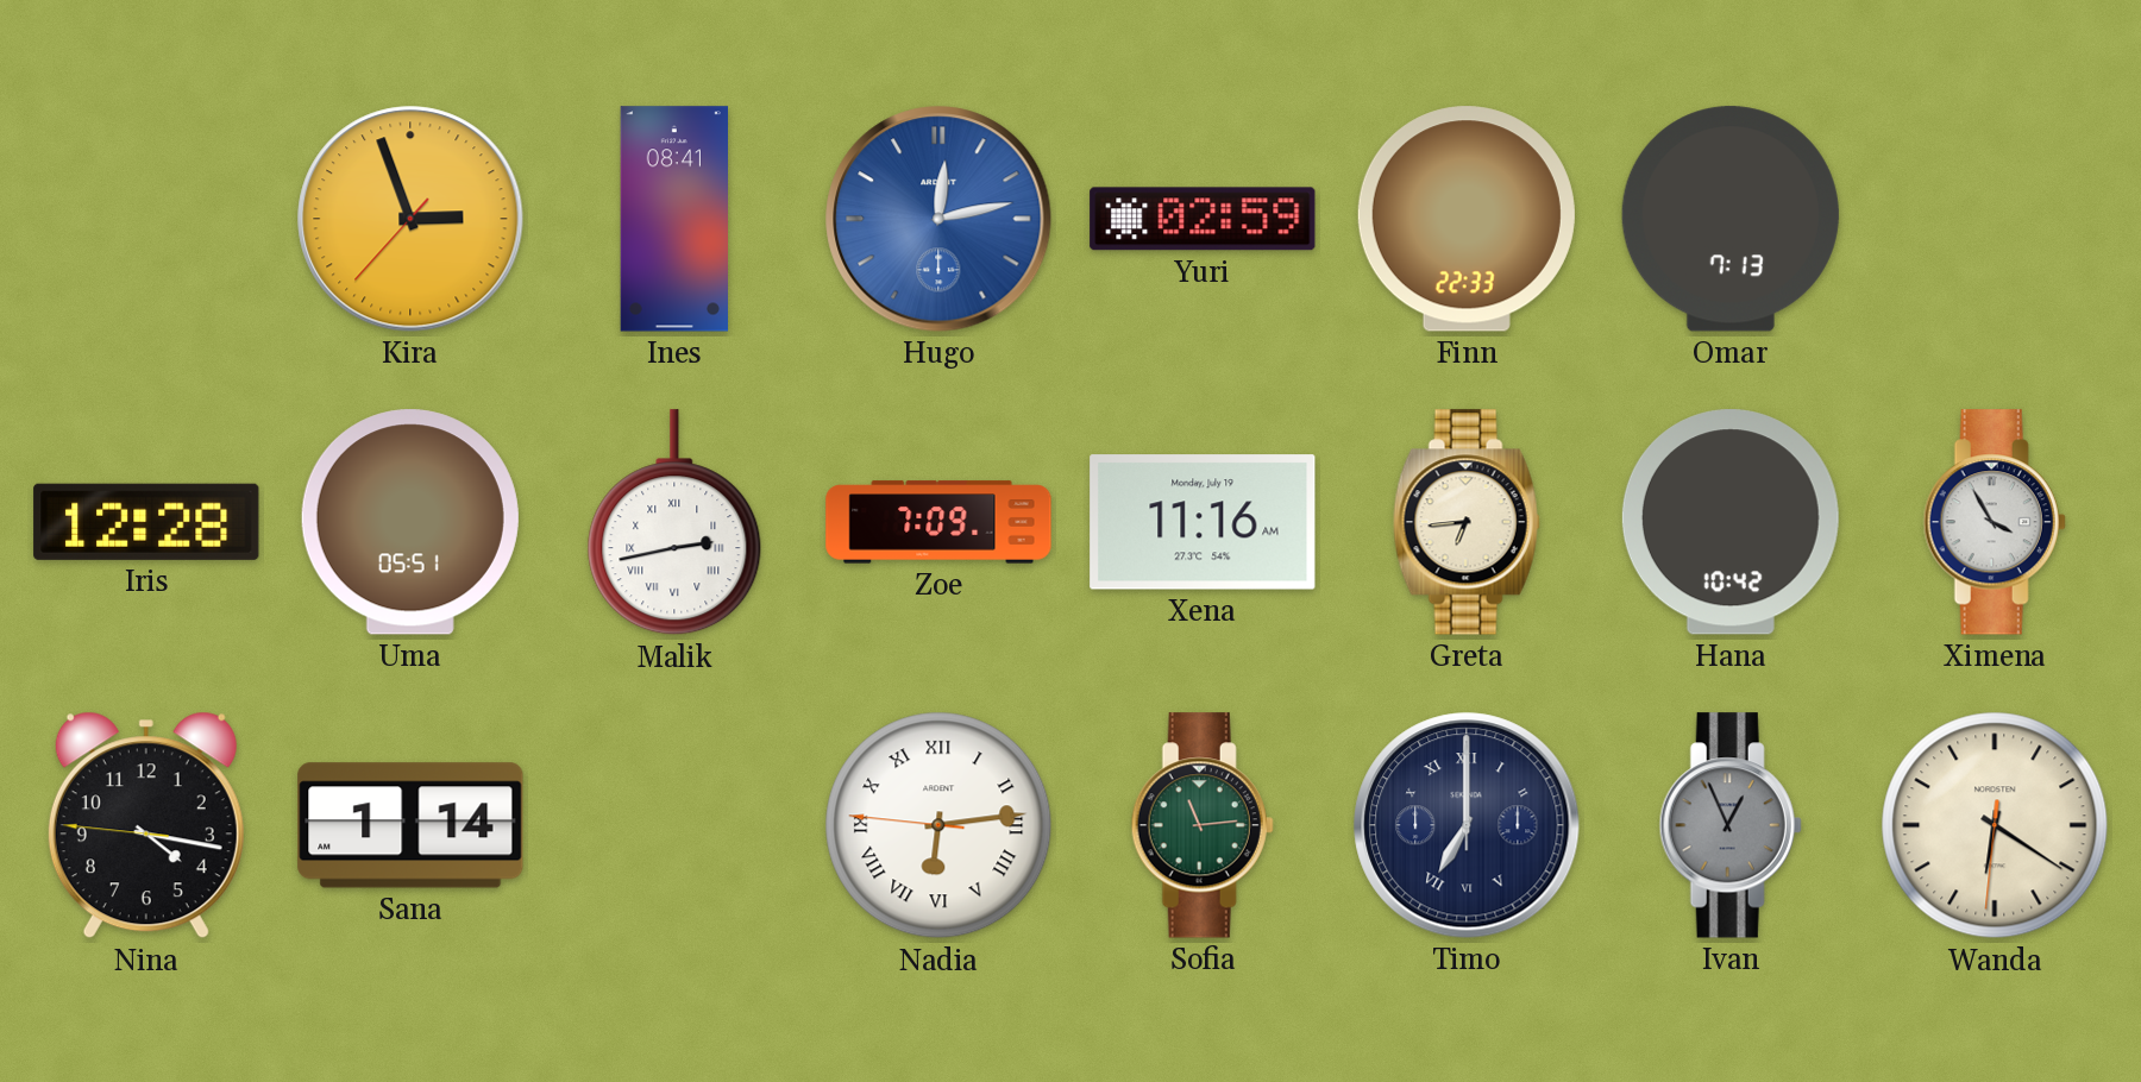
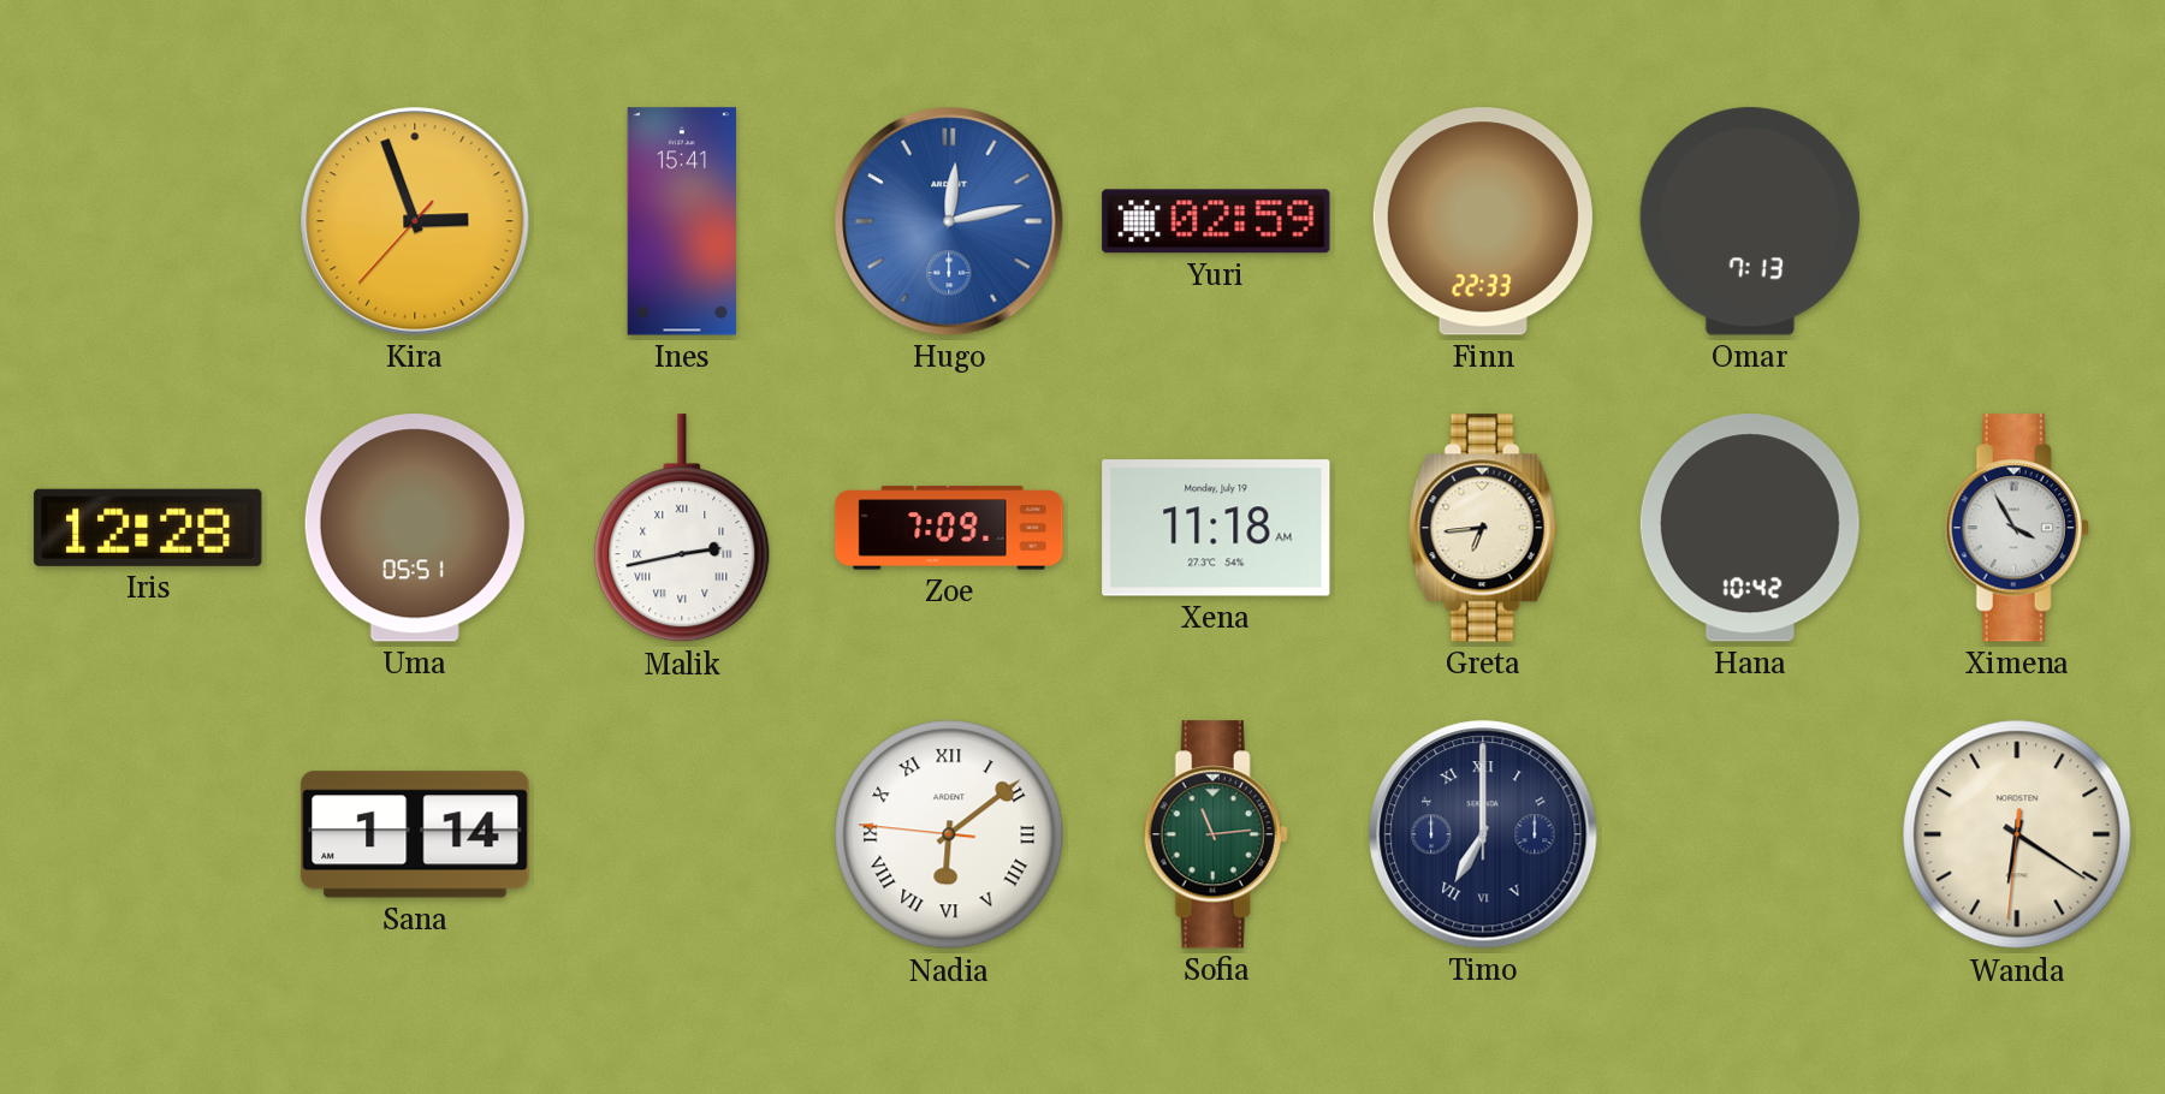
Ines: 08:41 -> 15:41
Xena: 11:16 -> 11:18
Nina: 4:16 -> none
Nadia: 6:13 -> 6:08
Ivan: 12:56 -> none
